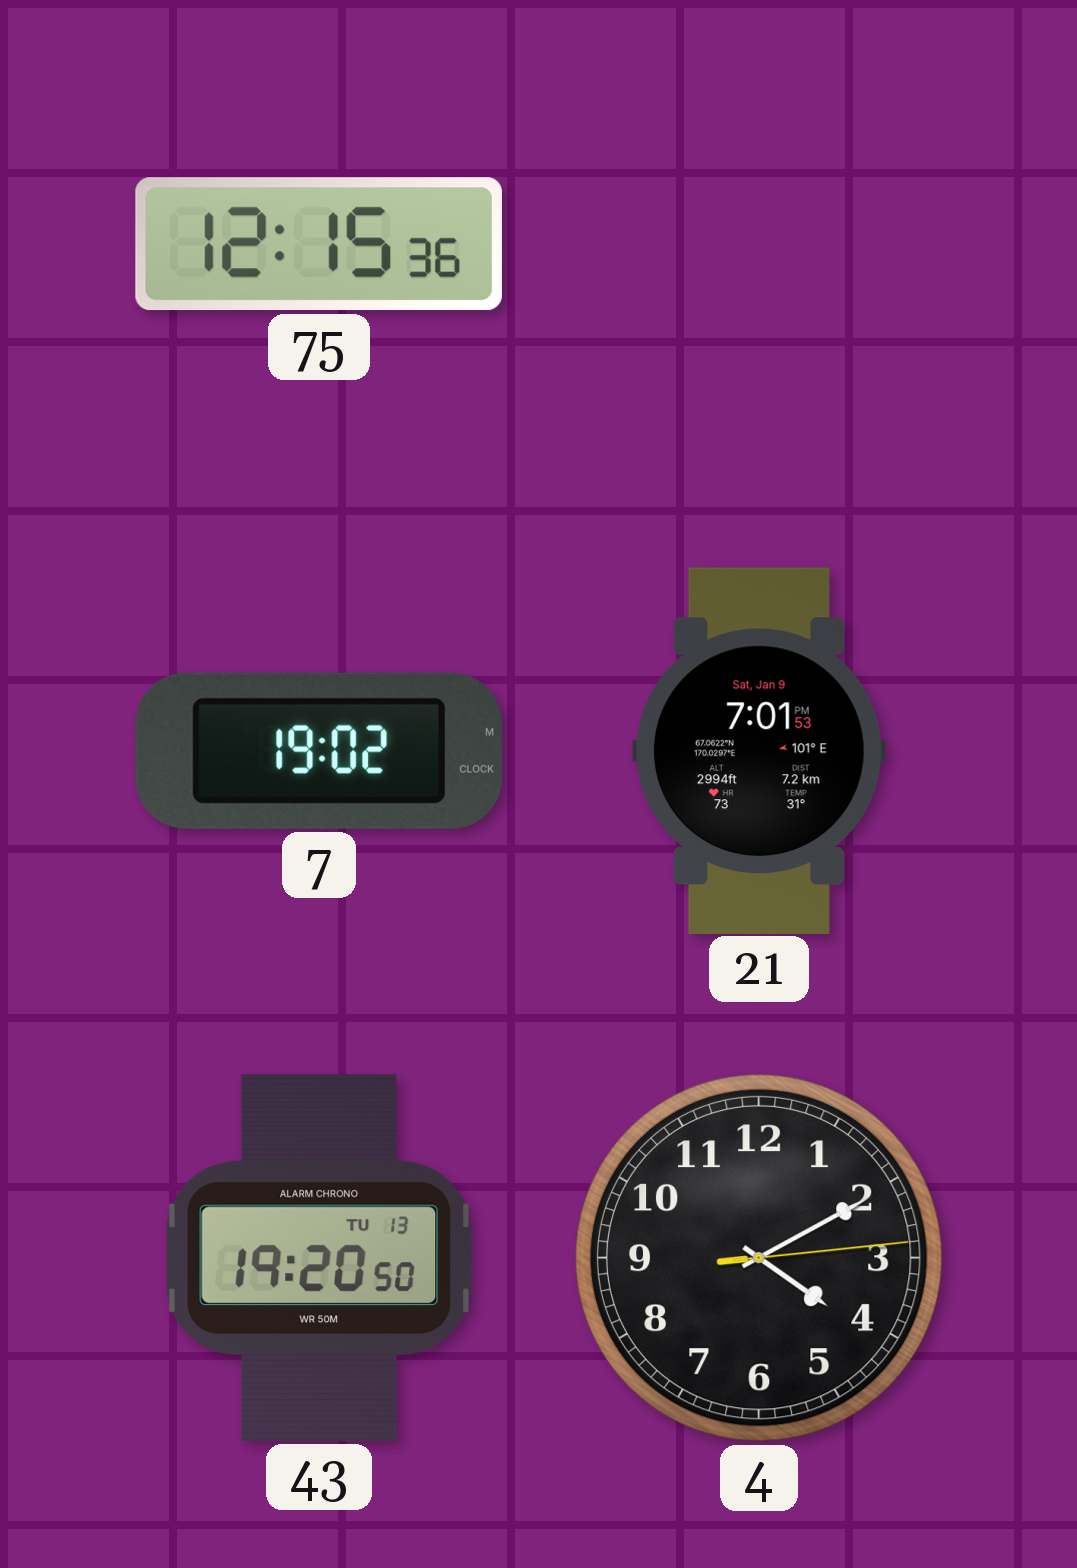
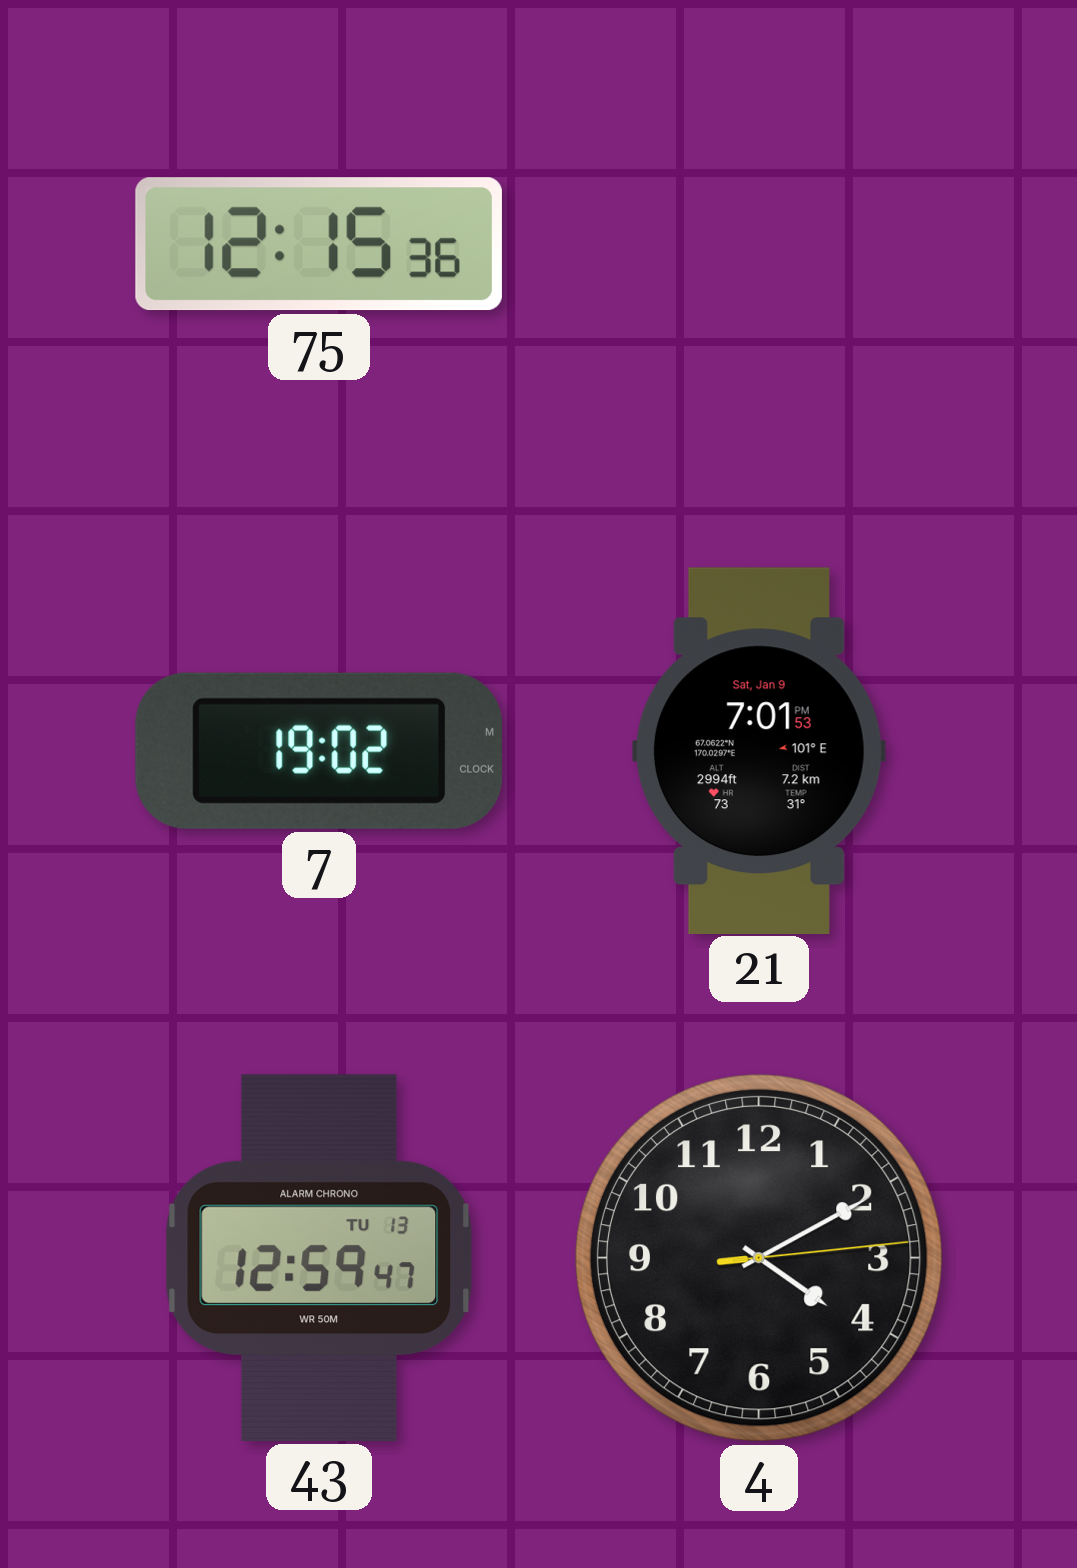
43: 19:20 -> 12:59
